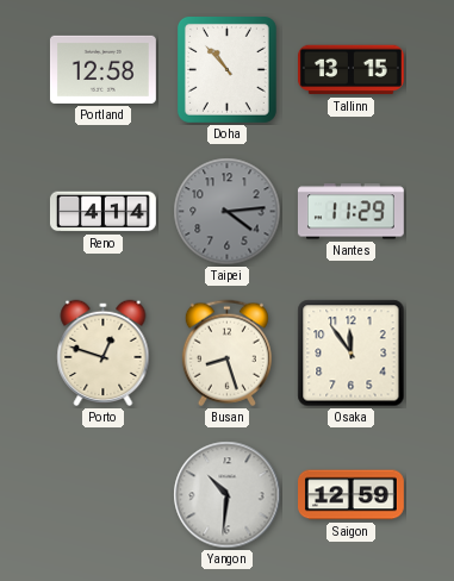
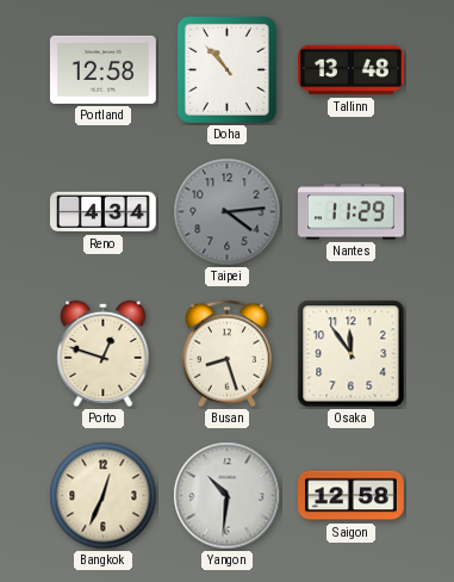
Tallinn: 13:15 -> 13:48
Reno: 4:14 -> 4:34
Bangkok: none -> 12:34
Saigon: 12:59 -> 12:58
